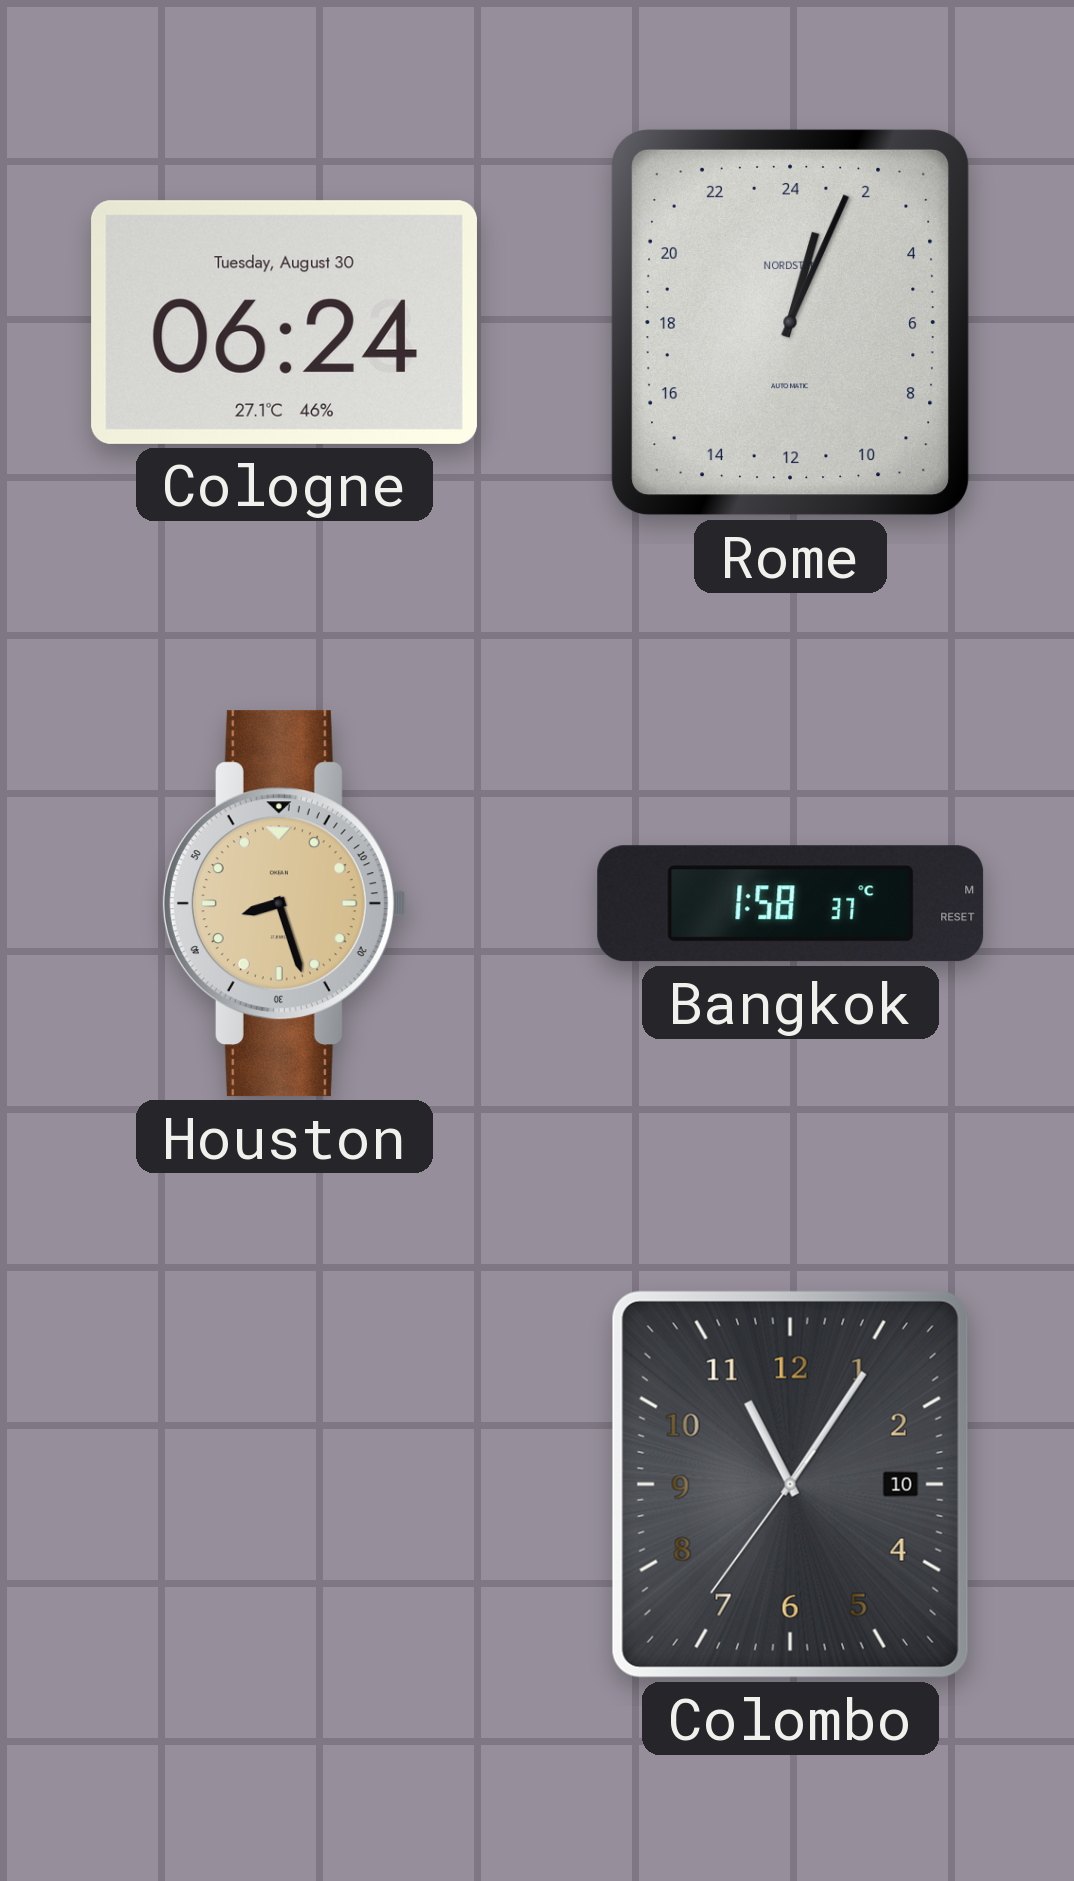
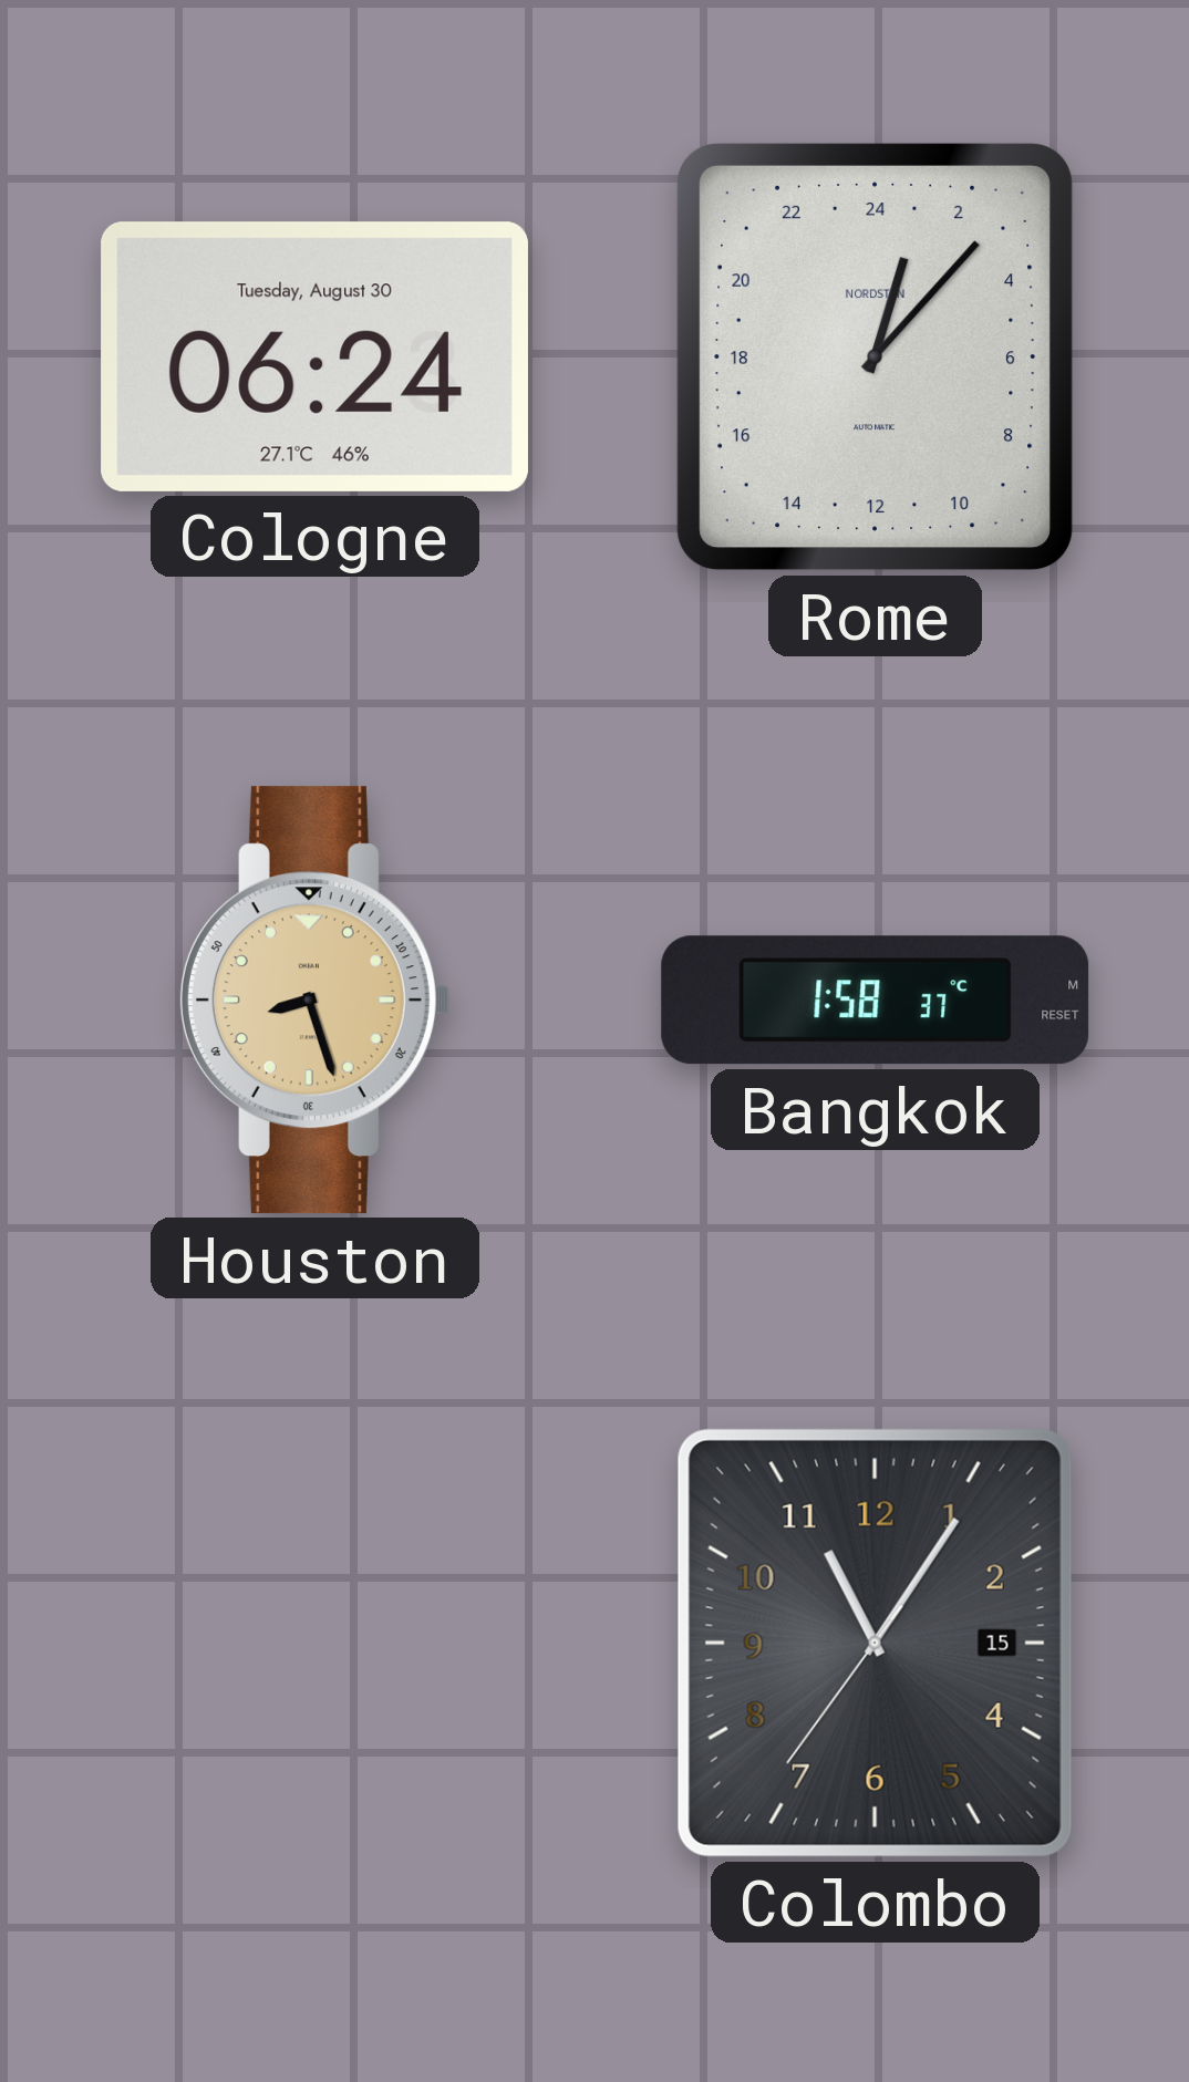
Rome: 1:04 -> 1:07
Colombo date: 10 -> 15
